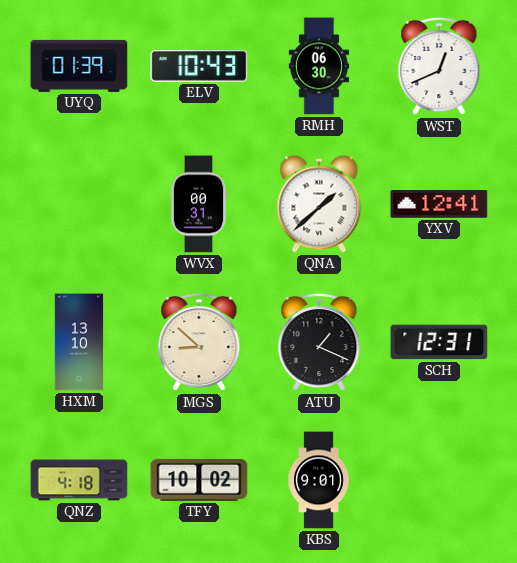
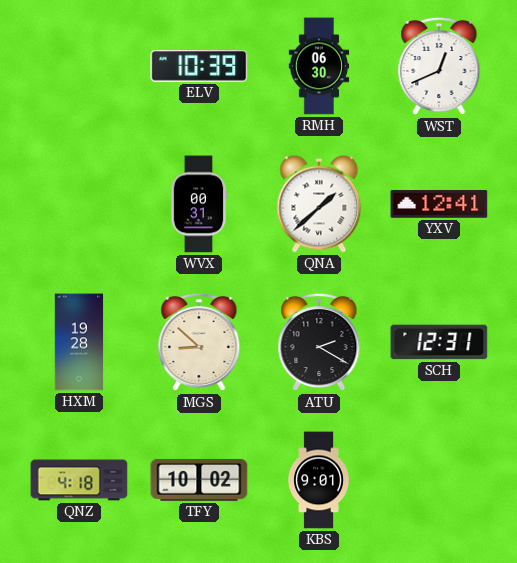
UYQ: 01:39 -> none
ELV: 10:43 -> 10:39
HXM: 13:10 -> 19:28
ATU: 1:19 -> 2:20
